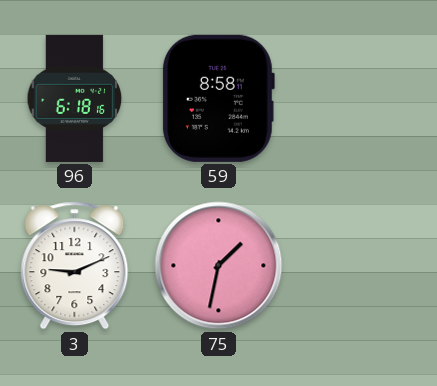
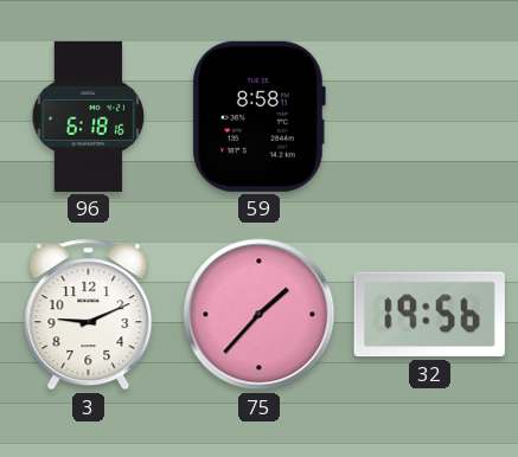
75: 1:32 -> 1:37
32: none -> 19:56
